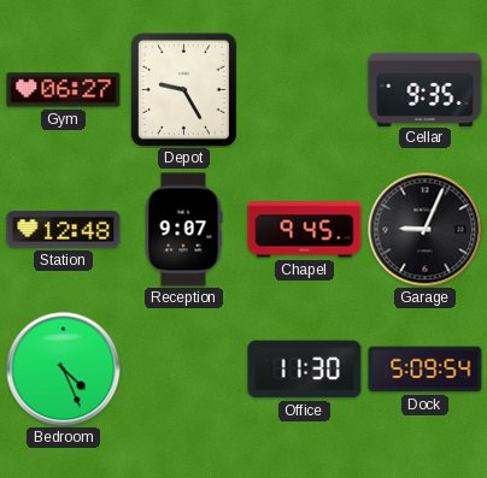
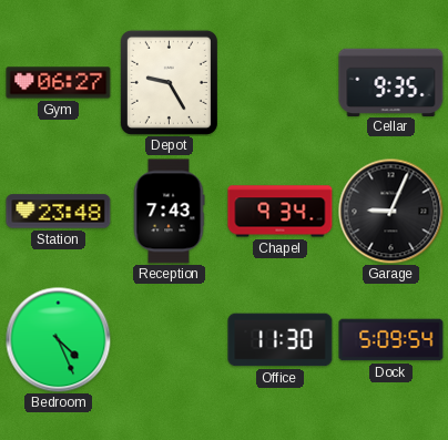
Station: 12:48 -> 23:48
Reception: 9:07 -> 7:43
Chapel: 9:45 -> 9:34
